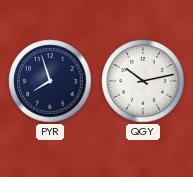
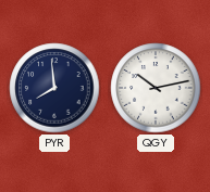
PYR: 7:57 -> 7:59
